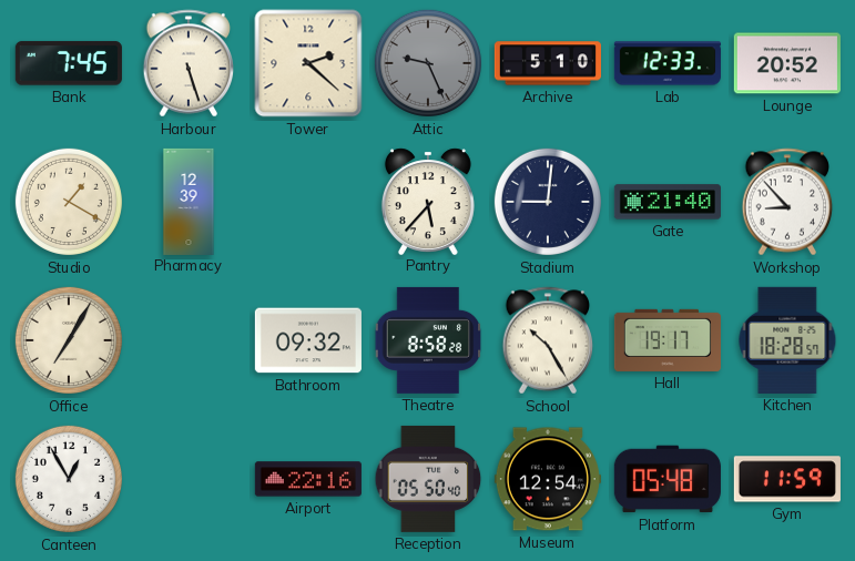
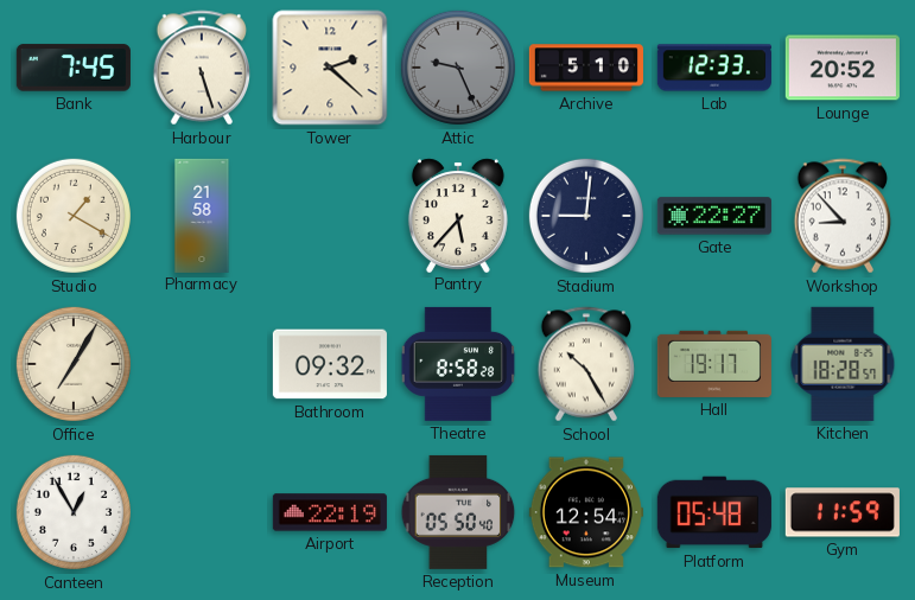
Pharmacy: 12:39 -> 21:58
Gate: 21:40 -> 22:27
Airport: 22:16 -> 22:19
